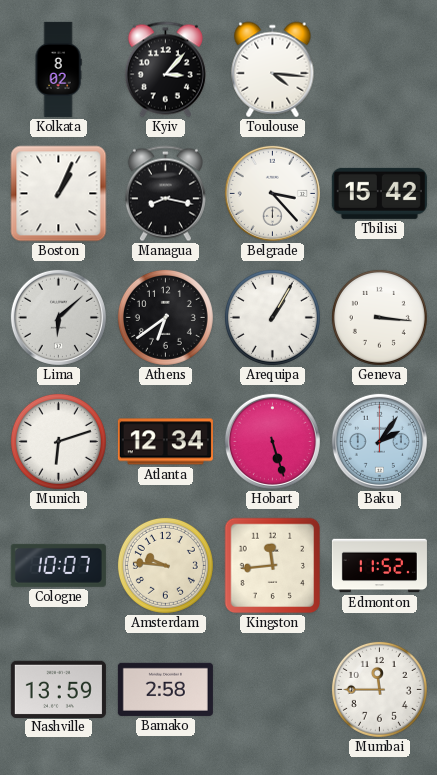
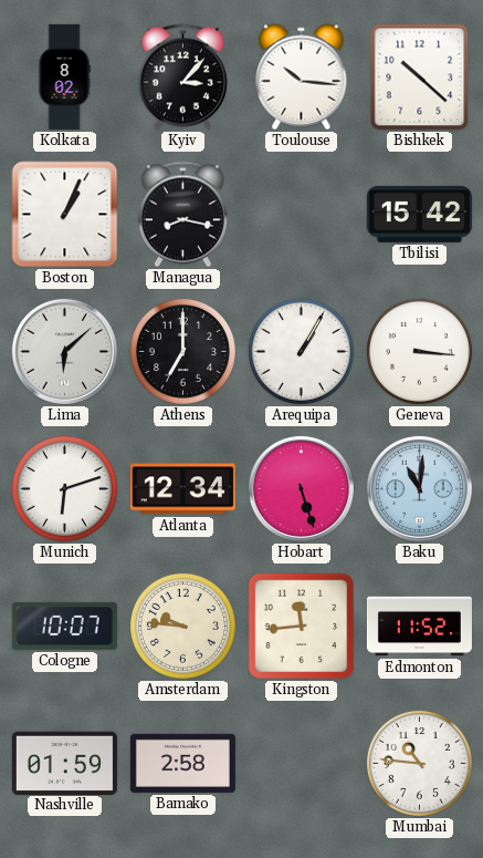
Toulouse: 4:16 -> 10:16
Bishkek: none -> 10:22
Belgrade: 3:23 -> none
Athens: 6:39 -> 7:00
Baku: 2:06 -> 11:01
Nashville: 13:59 -> 01:59
Mumbai: 11:45 -> 10:46
